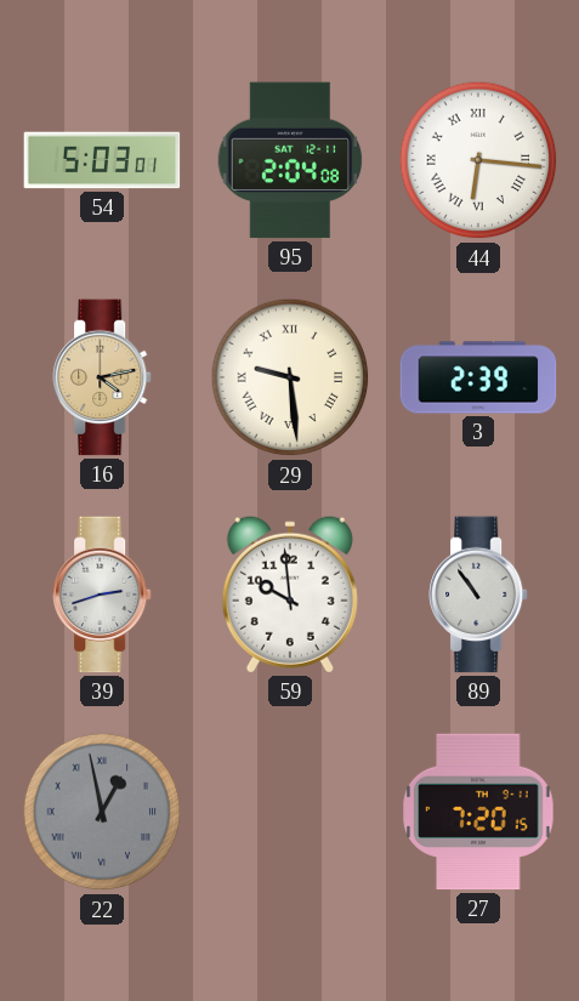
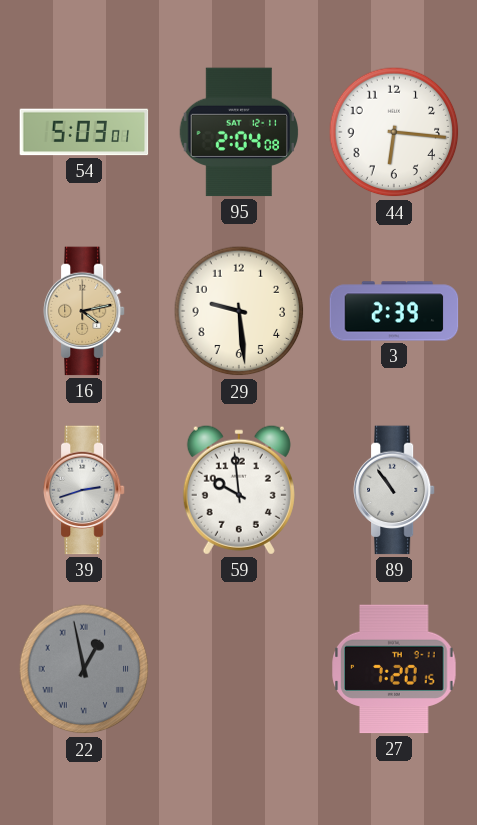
44 numerals: Roman -> Arabic
29 numerals: Roman -> Arabic
